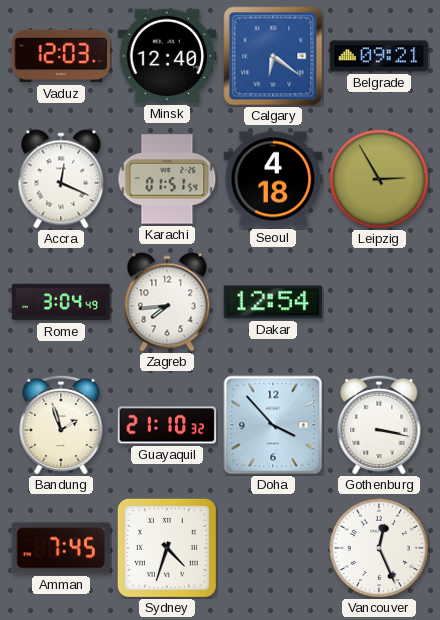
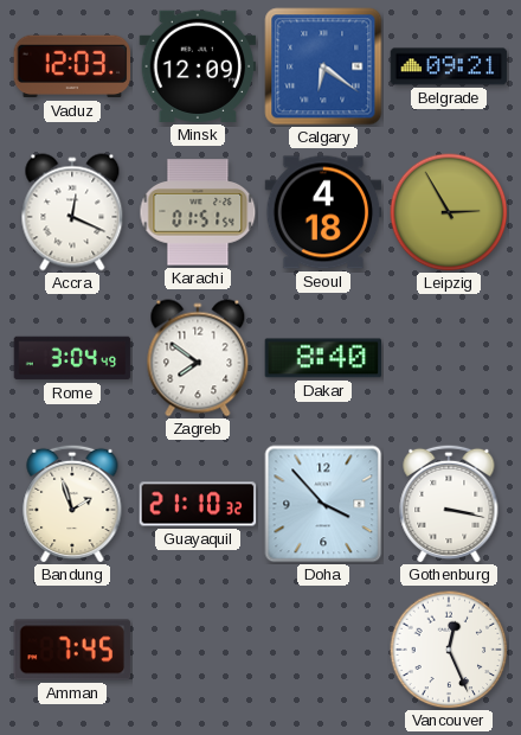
Minsk: 12:40 -> 12:09
Zagreb: 7:44 -> 7:51
Dakar: 12:54 -> 8:40
Sydney: 4:33 -> none
